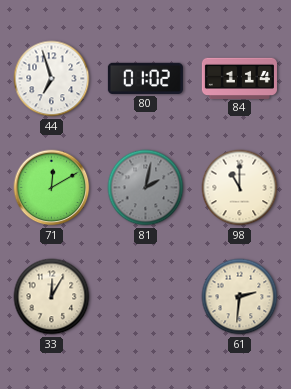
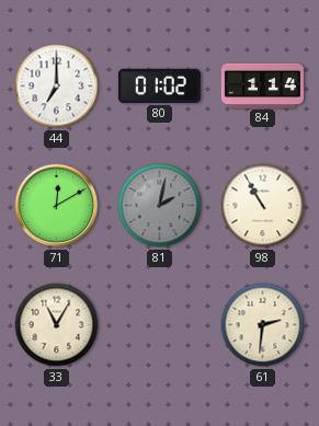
44: 6:57 -> 7:00
98: 11:00 -> 10:55
33: 12:05 -> 11:05
